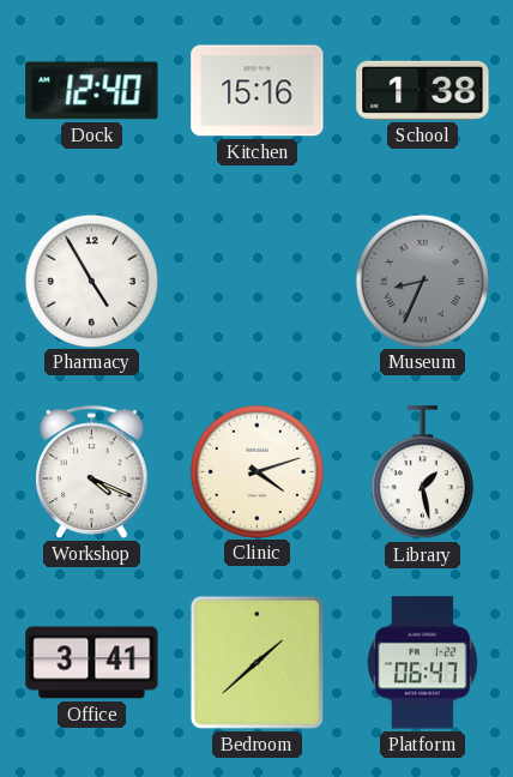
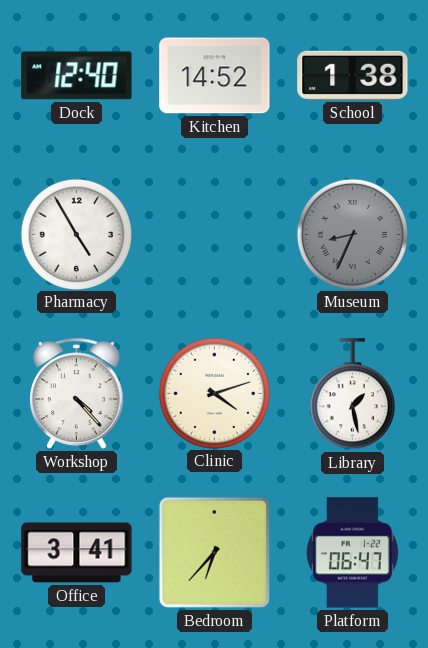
Kitchen: 15:16 -> 14:52
Workshop: 4:19 -> 4:23
Bedroom: 1:38 -> 6:37
